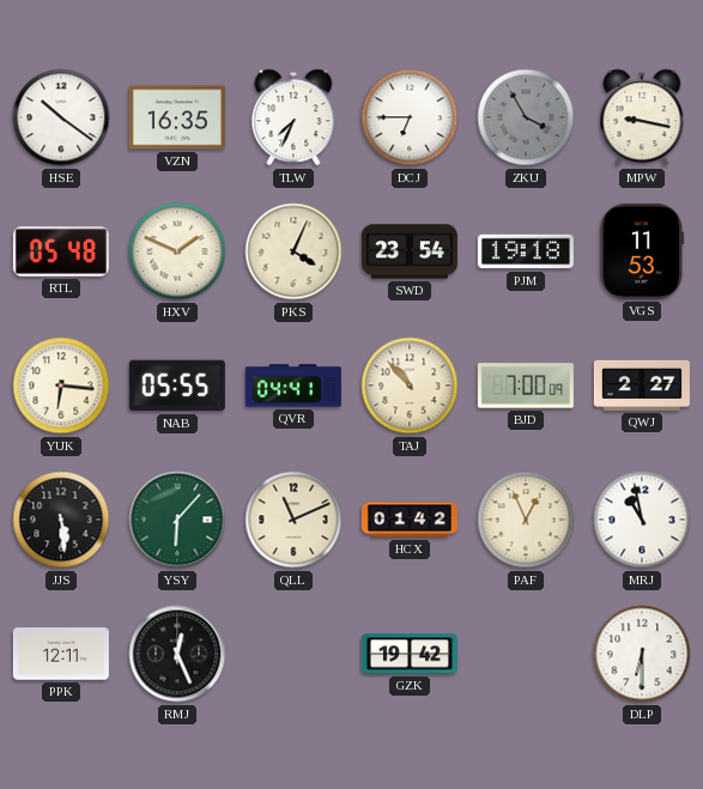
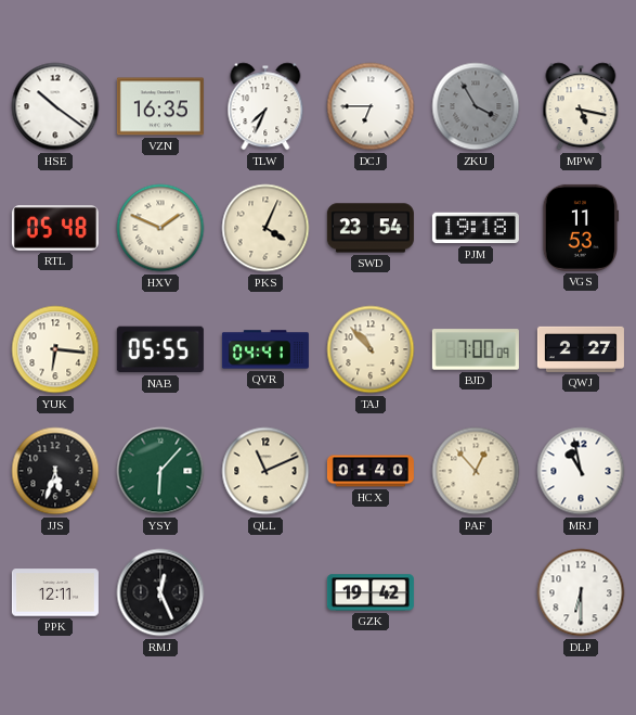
MPW: 9:17 -> 5:17
JJS: 5:29 -> 5:33
HCX: 01:42 -> 01:40
PAF: 12:56 -> 12:53
